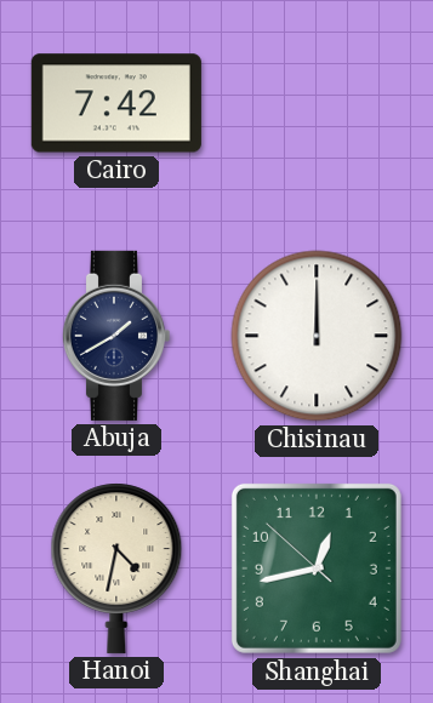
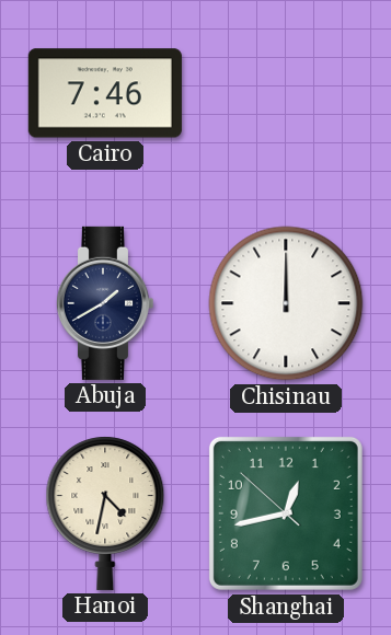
Cairo: 7:42 -> 7:46
